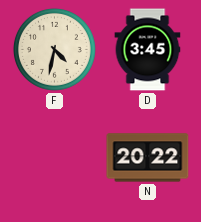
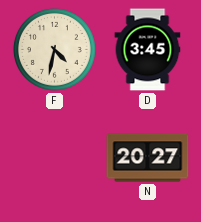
N: 20:22 -> 20:27
